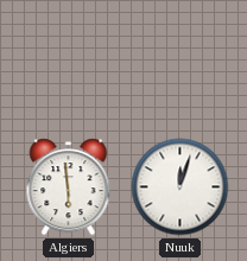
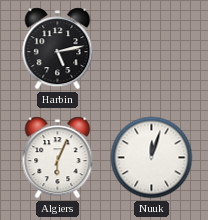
Harbin: none -> 5:13
Algiers: 5:59 -> 6:04
